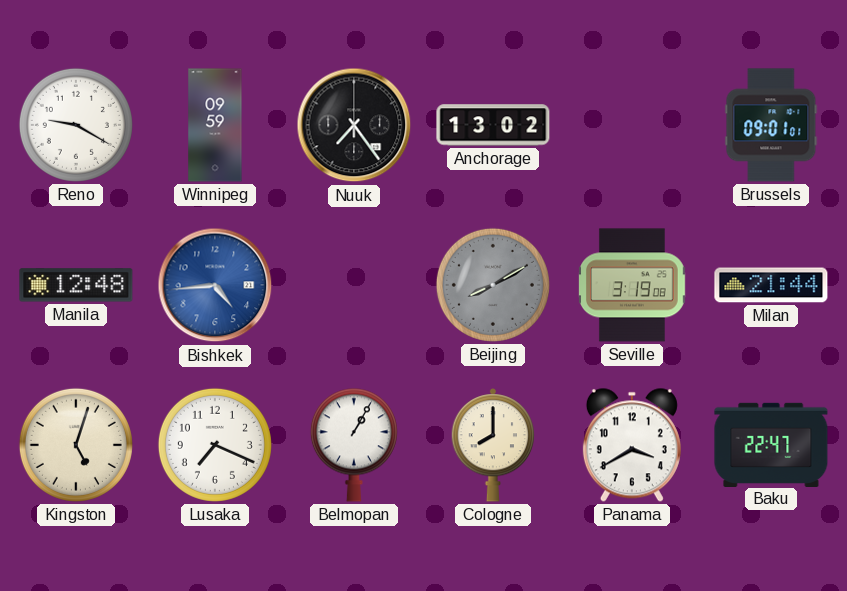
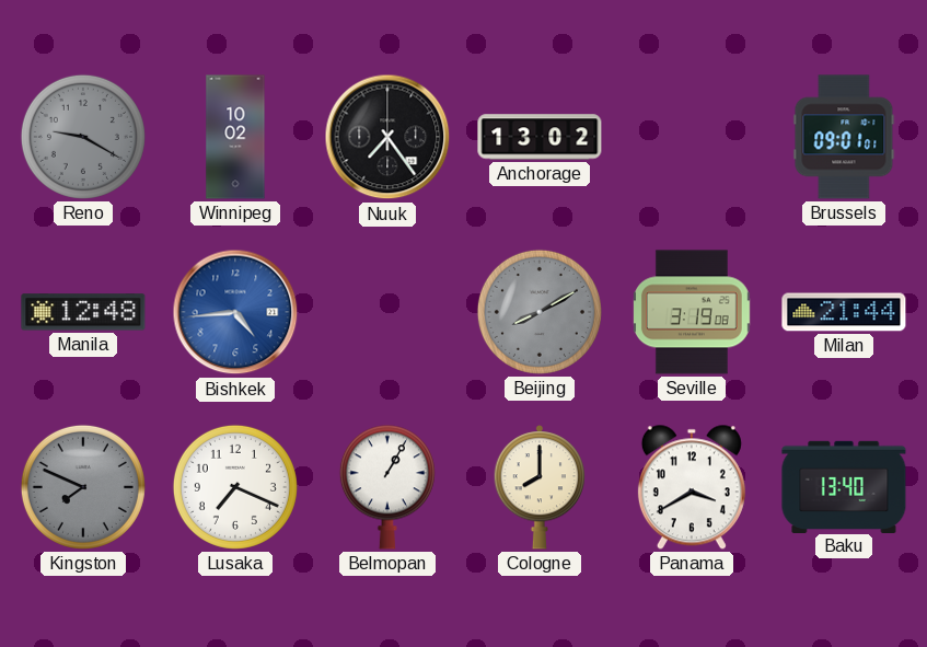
Reno dial: white -> grey
Winnipeg: 09:59 -> 10:02
Kingston: 5:03 -> 7:49
Kingston dial: cream -> grey
Baku: 22:47 -> 13:40
